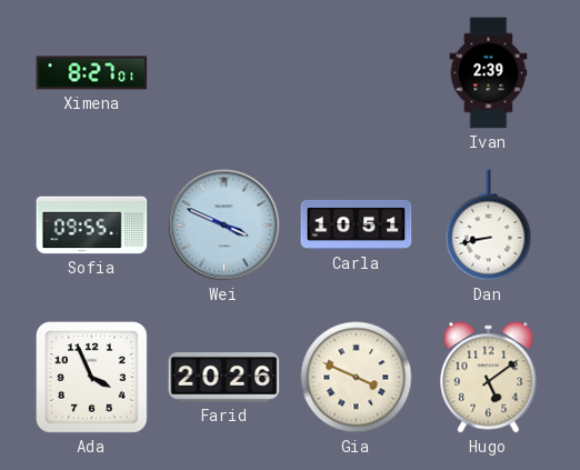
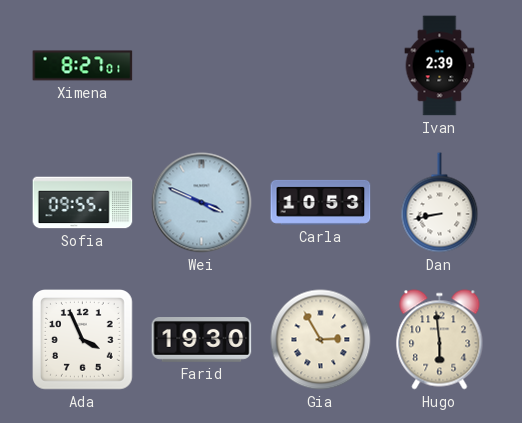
Carla: 10:51 -> 10:53
Farid: 20:26 -> 19:30
Gia: 3:49 -> 2:55
Hugo: 5:09 -> 5:59
